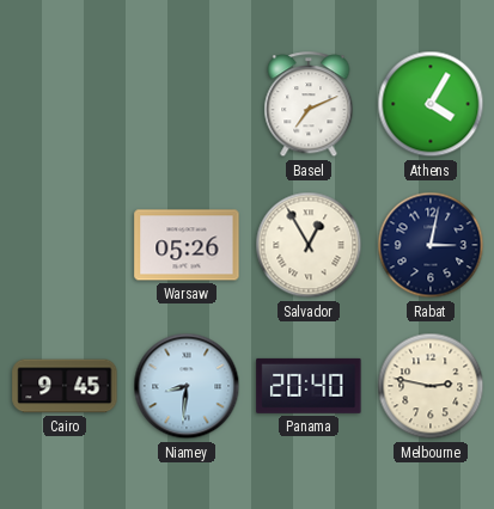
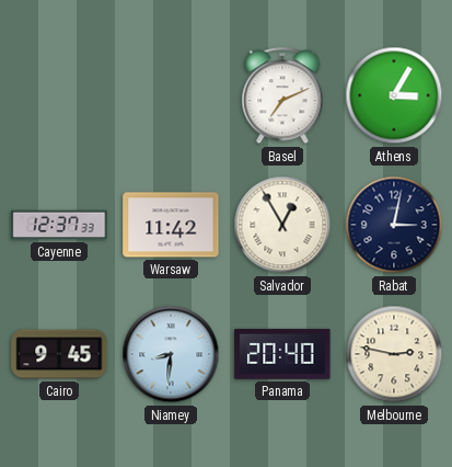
Athens: 4:05 -> 3:05
Cayenne: none -> 12:37
Warsaw: 05:26 -> 11:42
